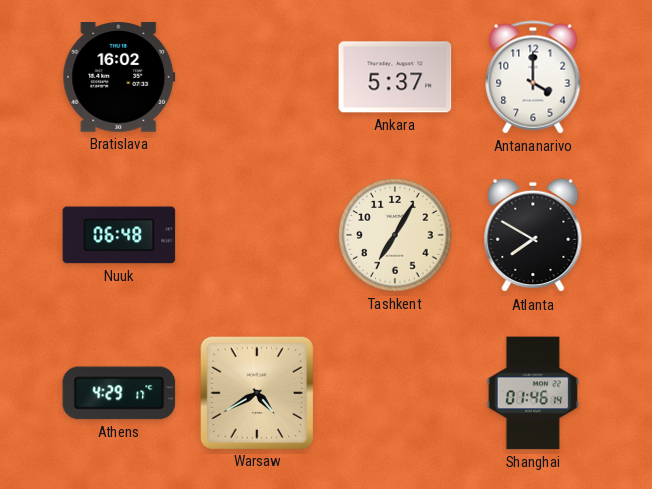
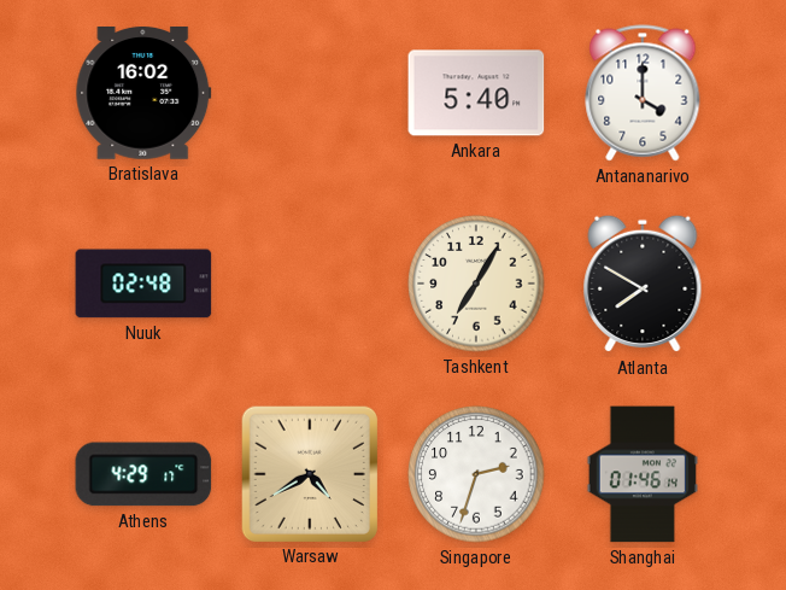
Ankara: 5:37 -> 5:40
Nuuk: 06:48 -> 02:48
Singapore: none -> 2:33
